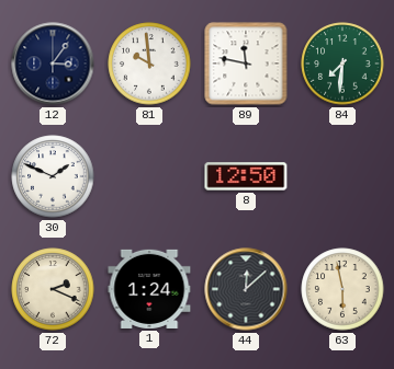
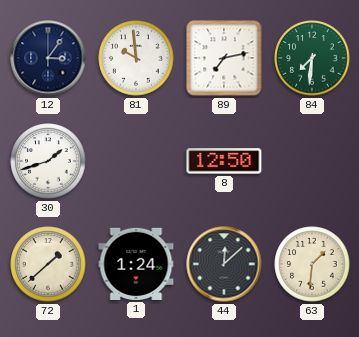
89: 11:47 -> 7:13
30: 1:49 -> 1:42
72: 2:19 -> 1:38
63: 5:58 -> 1:31
